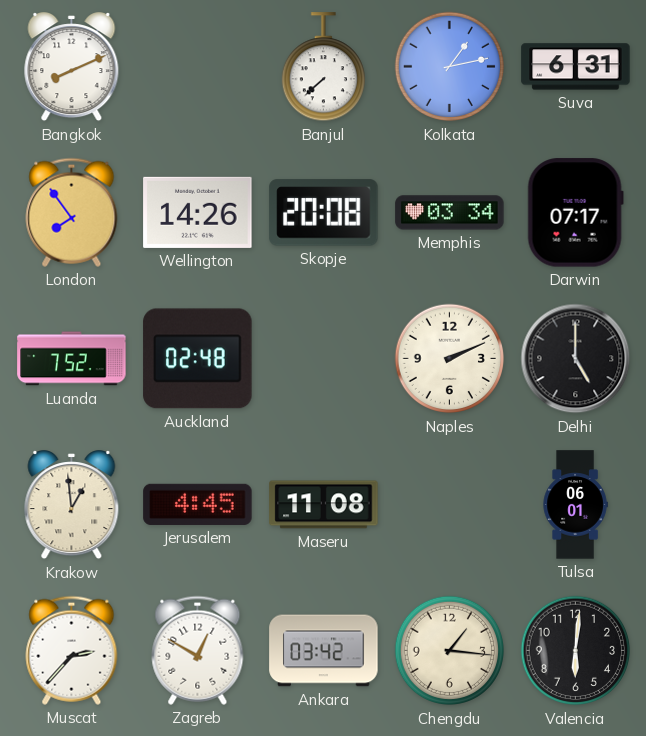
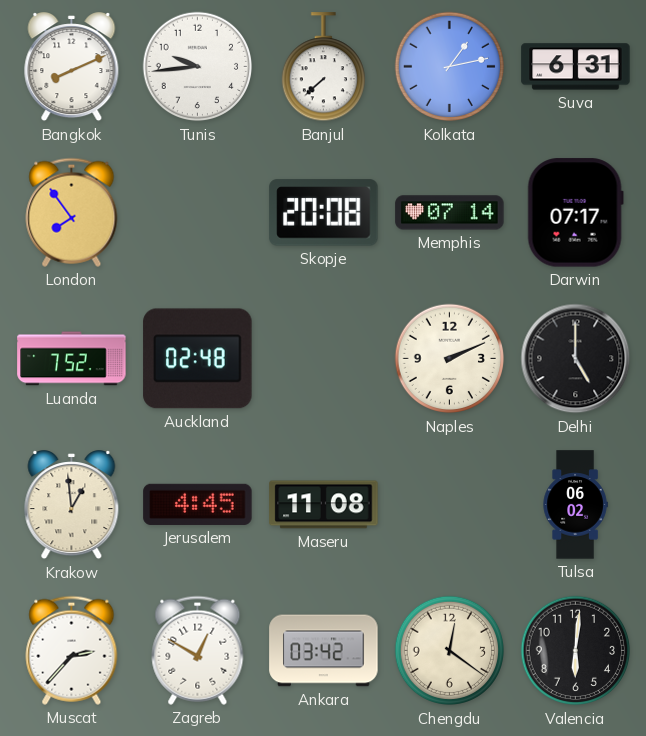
Tunis: none -> 9:44
Wellington: 14:26 -> none
Memphis: 03:34 -> 07:14
Tulsa: 06:01 -> 06:02
Chengdu: 1:16 -> 12:21
